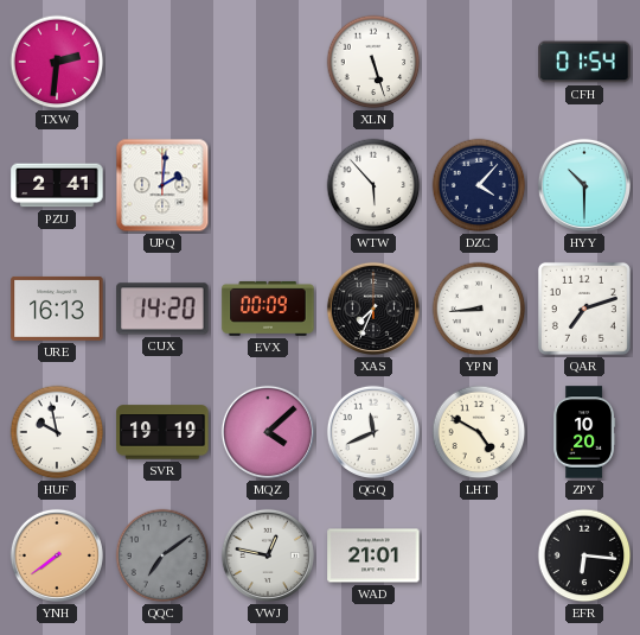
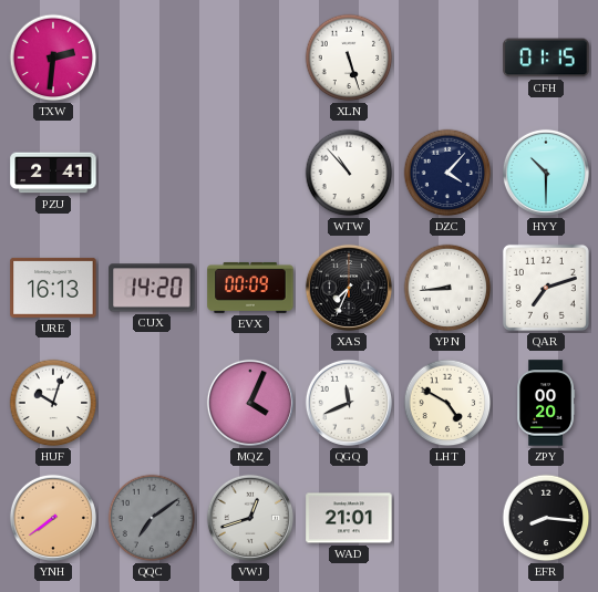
CFH: 01:54 -> 01:15
UPQ: 2:01 -> none
WTW: 5:53 -> 10:53
HUF: 9:58 -> 10:03
SVR: 19:19 -> none
MQZ: 4:08 -> 4:04
ZPY: 10:20 -> 00:20
VWJ: 12:47 -> 12:42
EFR: 6:16 -> 8:16
